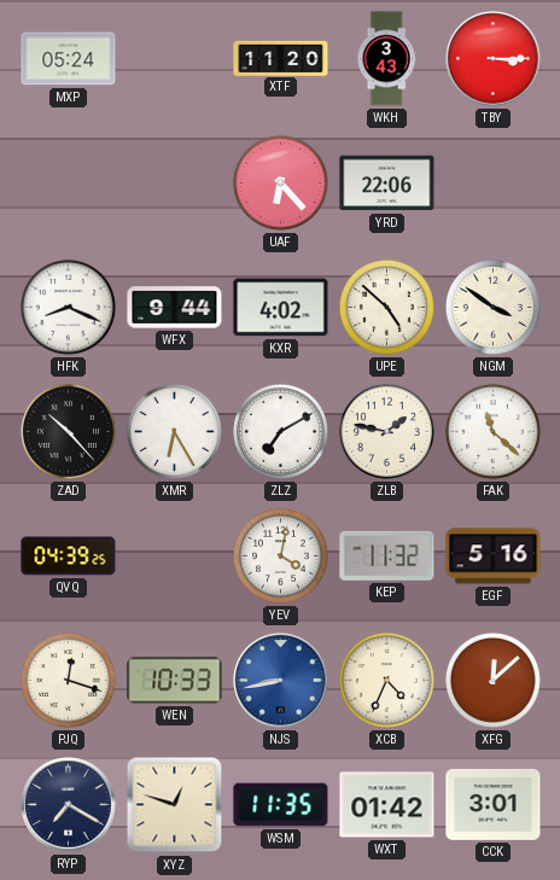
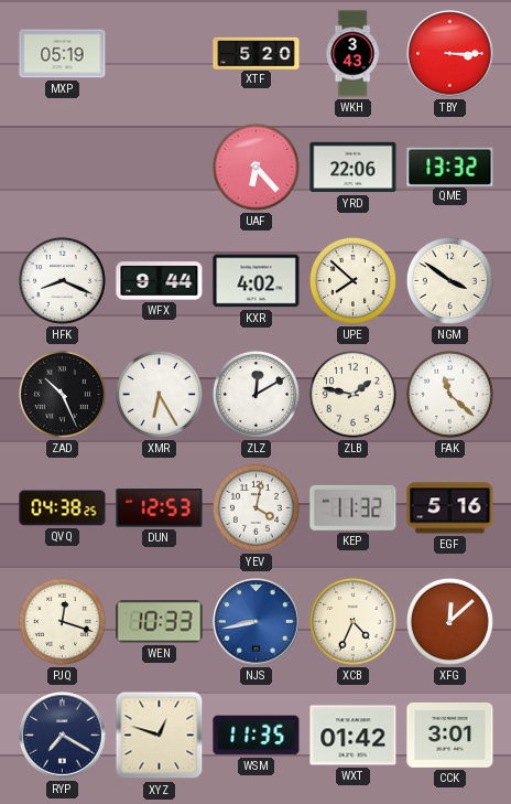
MXP: 05:24 -> 05:19
XTF: 11:20 -> 5:20
QME: none -> 13:32
UPE: 4:52 -> 7:52
ZAD: 10:23 -> 10:26
ZLZ: 7:10 -> 12:10
QVQ: 04:39 -> 04:38
DUN: none -> 12:53
